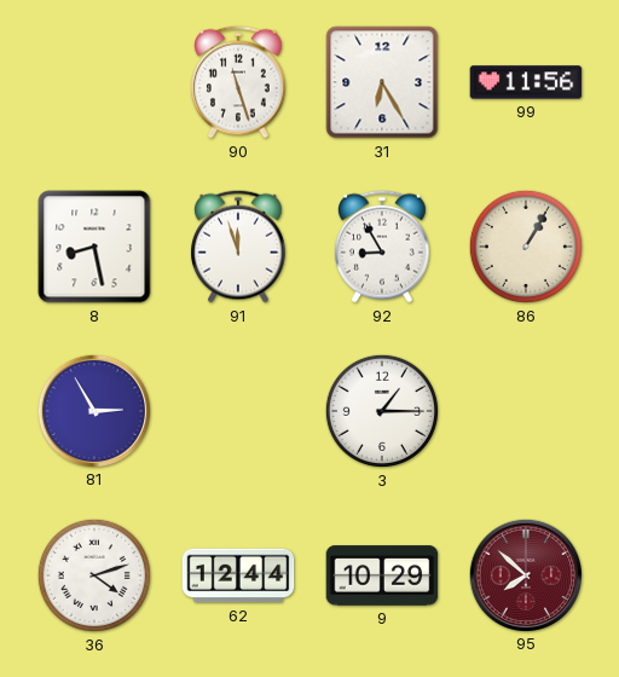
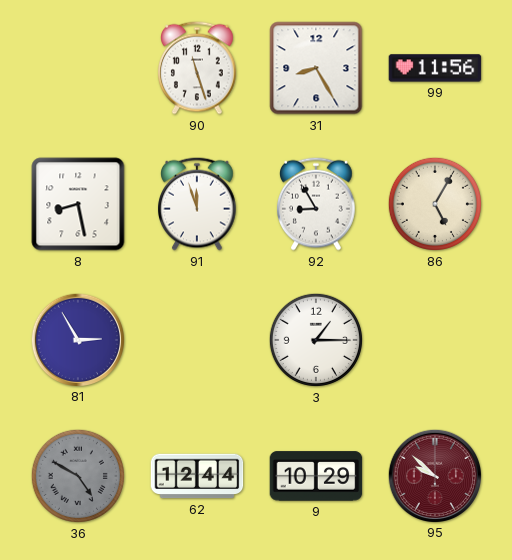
31: 6:25 -> 8:25
86: 1:05 -> 5:05
36: 4:12 -> 4:50
36 dial: white -> grey
95: 7:52 -> 9:52
